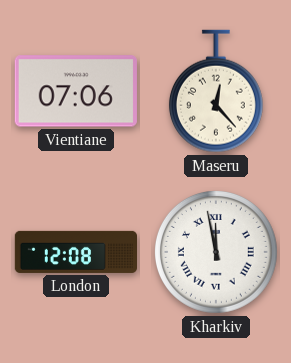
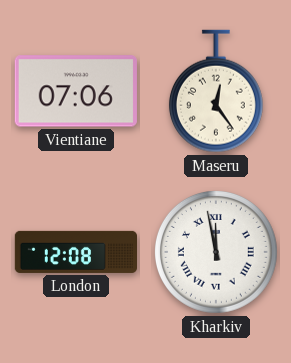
Maseru: 12:23 -> 12:24
